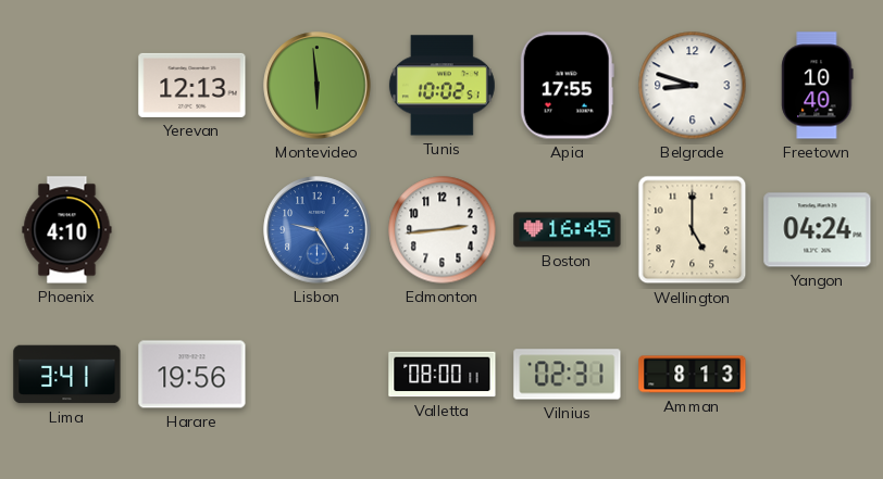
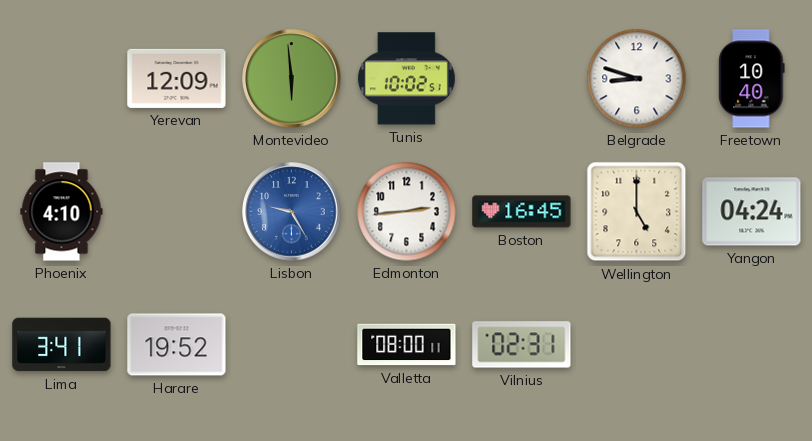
Yerevan: 12:13 -> 12:09
Apia: 17:55 -> none
Harare: 19:56 -> 19:52
Amman: 8:13 -> none
